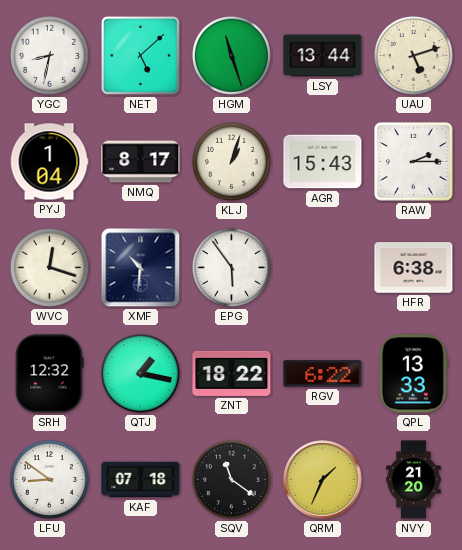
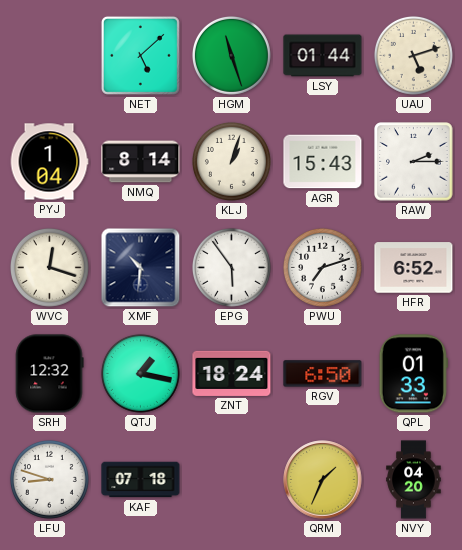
YGC: 8:32 -> none
LSY: 13:44 -> 01:44
NMQ: 8:17 -> 8:14
PWU: none -> 7:12
HFR: 6:38 -> 6:52
ZNT: 18:22 -> 18:24
RGV: 6:22 -> 6:50
QPL: 13:33 -> 01:33
LFU: 8:51 -> 8:48
SQV: 11:21 -> none
NVY: 21:20 -> 04:20
